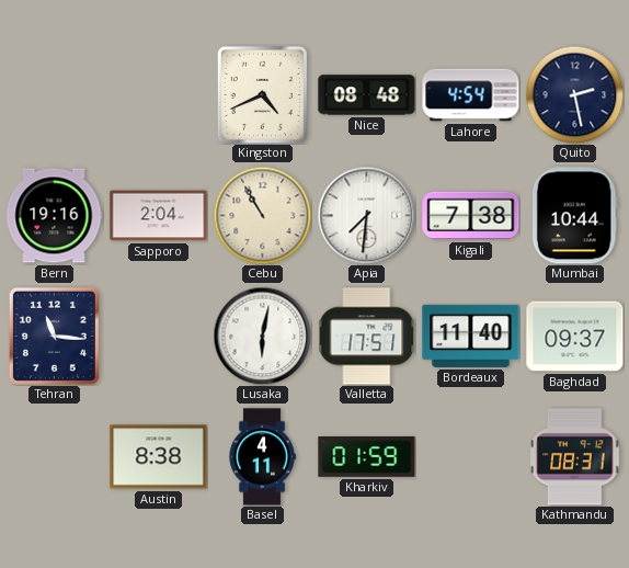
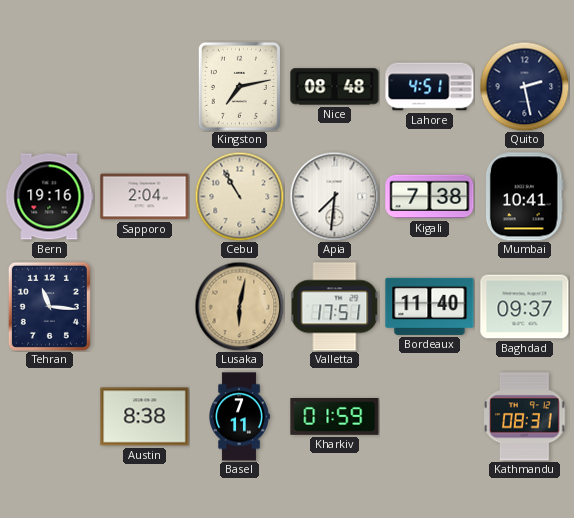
Kingston: 4:41 -> 7:13
Lahore: 4:54 -> 4:51
Mumbai: 10:44 -> 10:41
Lusaka dial: white -> champagne
Basel: 4:11 -> 7:11
